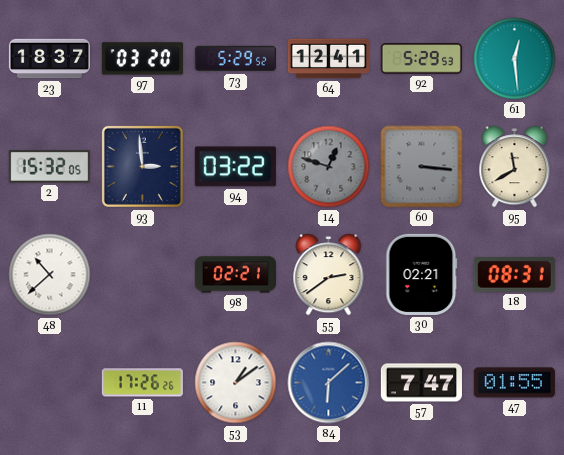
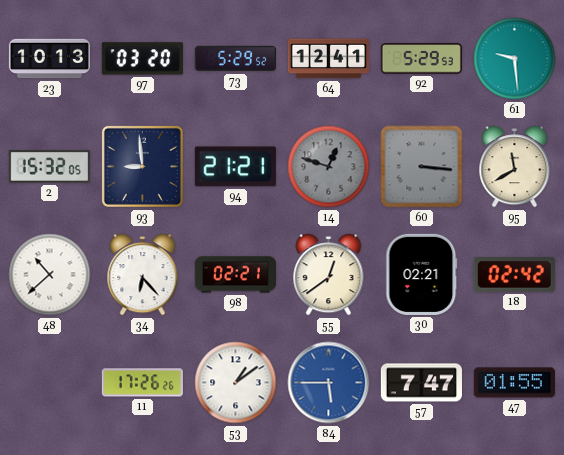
23: 18:37 -> 10:13
61: 12:29 -> 9:29
93: 2:59 -> 8:59
94: 03:22 -> 21:21
34: none -> 6:23
55: 2:39 -> 12:39
18: 08:31 -> 02:42
84: 6:08 -> 5:45
